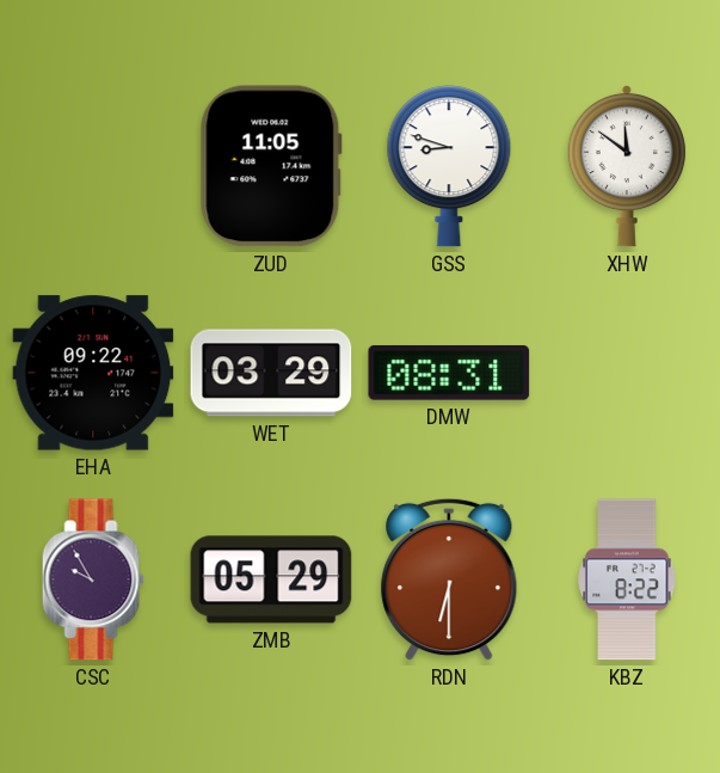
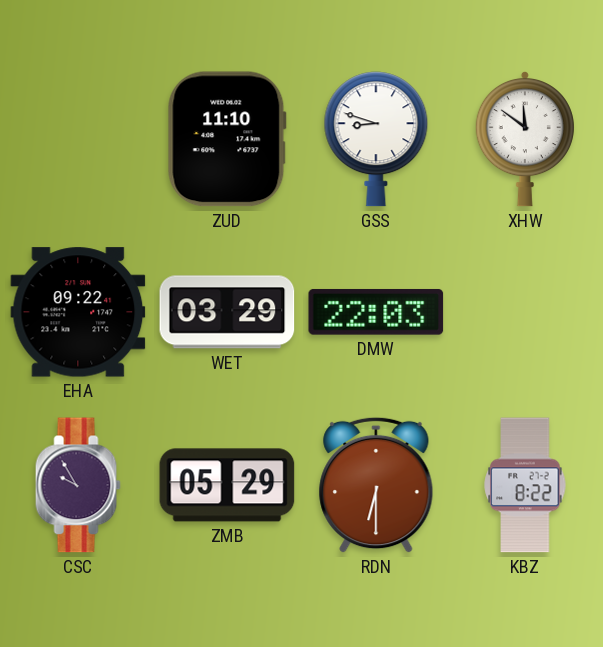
ZUD: 11:05 -> 11:10
DMW: 08:31 -> 22:03
